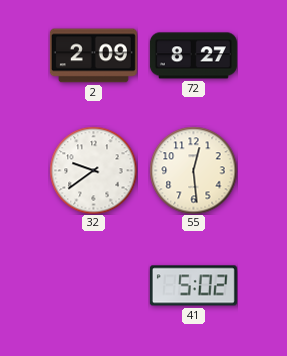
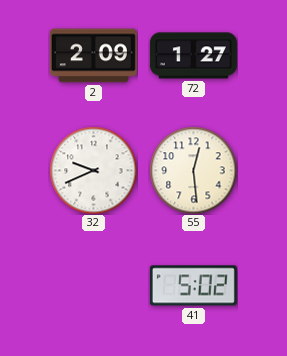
72: 8:27 -> 1:27
32: 9:39 -> 9:41
